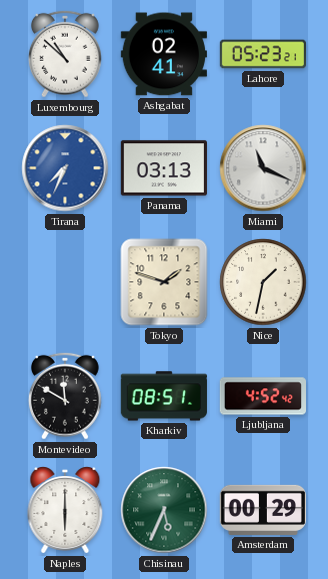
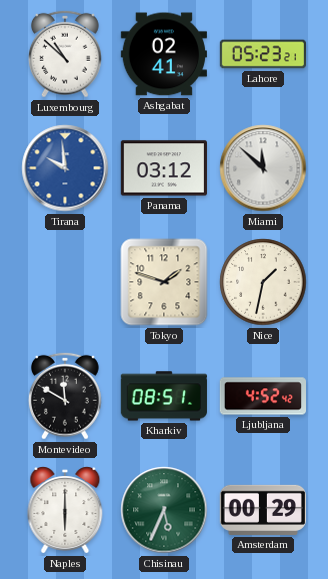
Tirana: 7:34 -> 9:59
Panama: 03:13 -> 03:12
Miami: 11:19 -> 11:52
